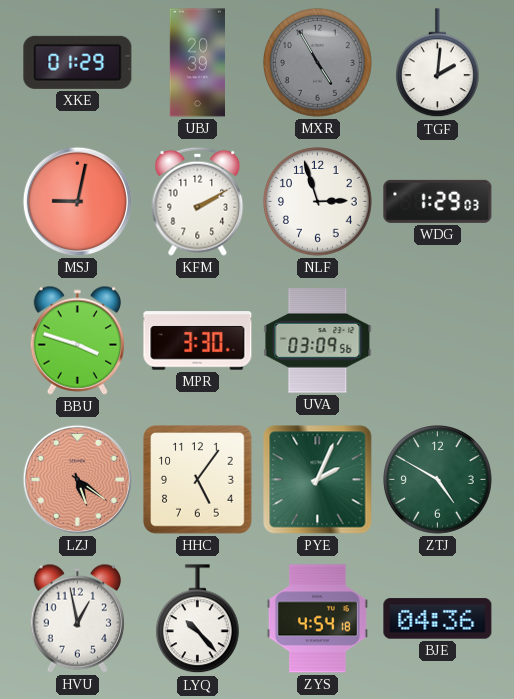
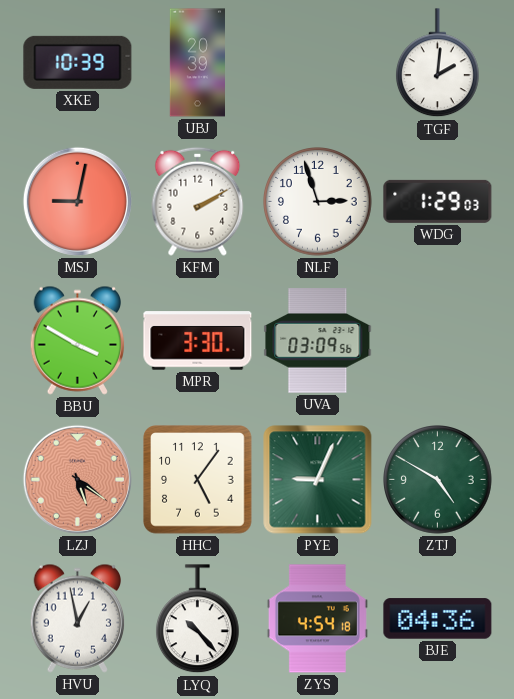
XKE: 01:29 -> 10:39
MXR: 4:55 -> none
BBU: 3:48 -> 3:50
PYE: 2:04 -> 9:04
